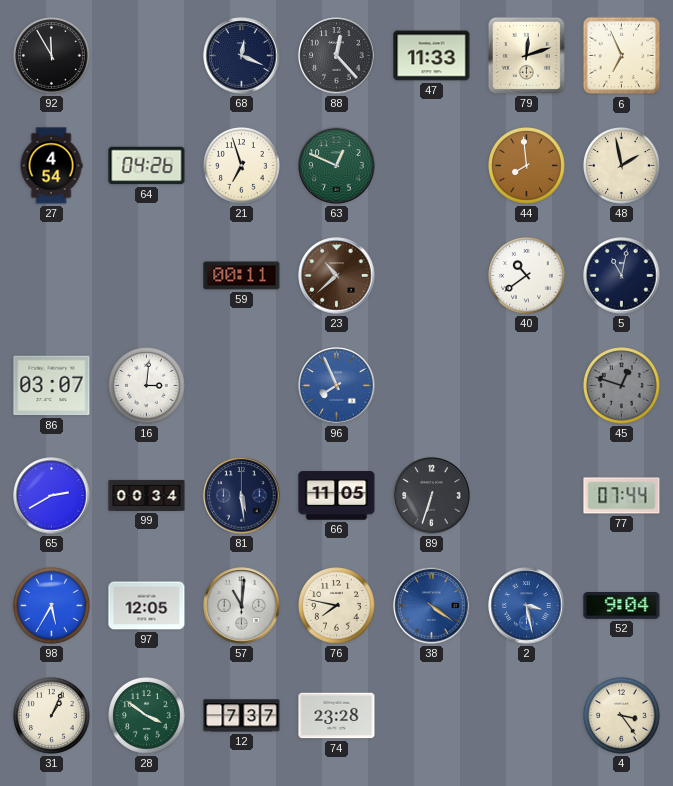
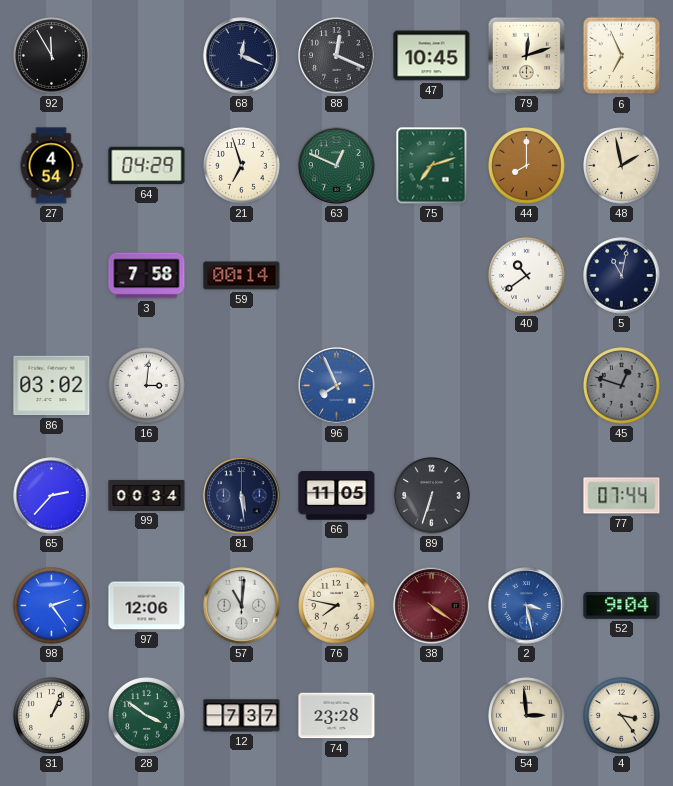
88: 12:23 -> 12:19
47: 11:33 -> 10:45
64: 04:26 -> 04:29
75: none -> 7:12
44: 7:59 -> 8:00
3: none -> 7:58
59: 00:11 -> 00:14
23: 10:38 -> none
86: 03:07 -> 03:02
65: 2:40 -> 2:37
98: 5:35 -> 2:24
97: 12:05 -> 12:06
38 dial: blue -> burgundy
54: none -> 2:59
